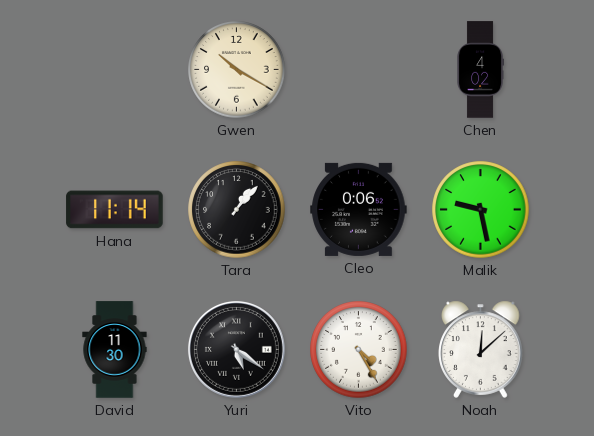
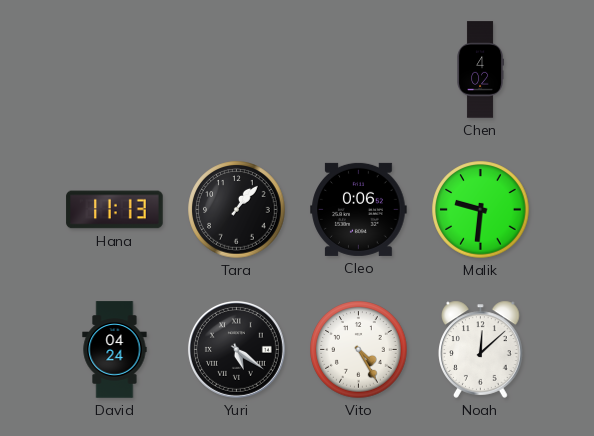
Gwen: 10:20 -> none
Hana: 11:14 -> 11:13
Malik: 9:28 -> 9:31
David: 11:30 -> 04:24
